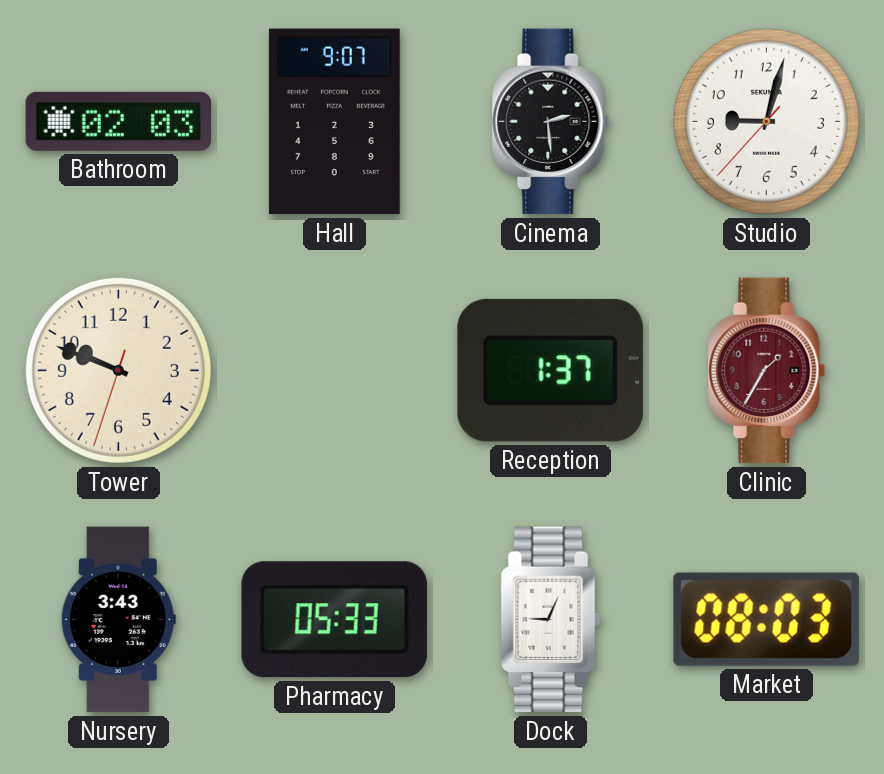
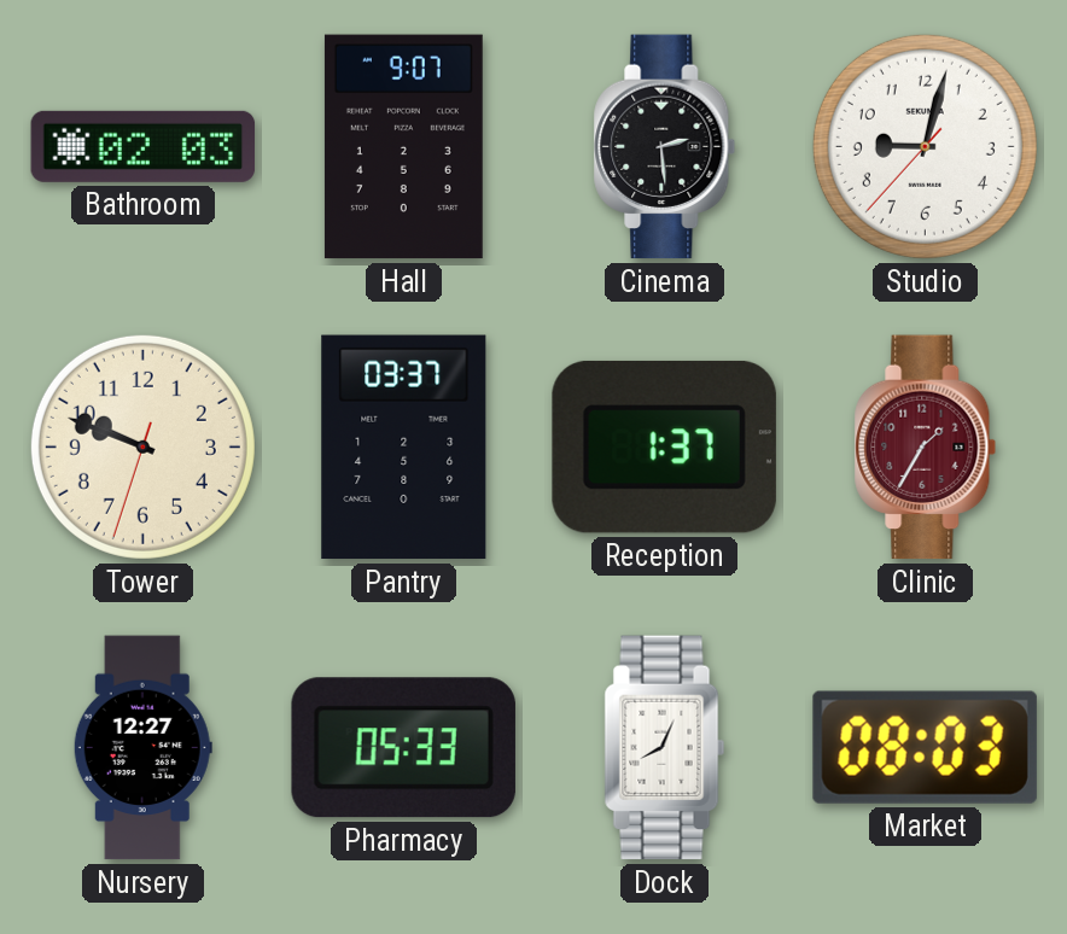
Pantry: none -> 03:37
Nursery: 3:43 -> 12:27
Dock: 9:04 -> 8:04
